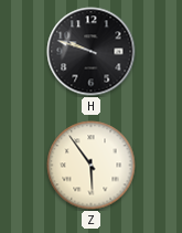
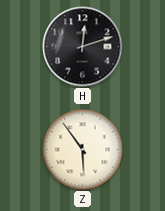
H: 9:48 -> 12:12
